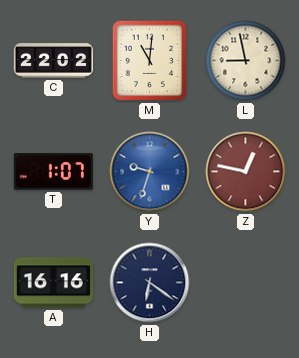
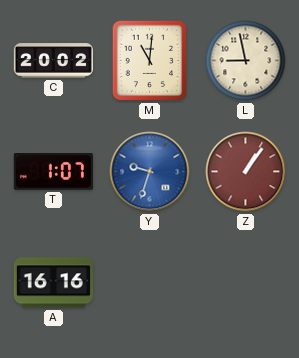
C: 22:02 -> 20:02
Z: 12:47 -> 1:06
H: 6:21 -> none
